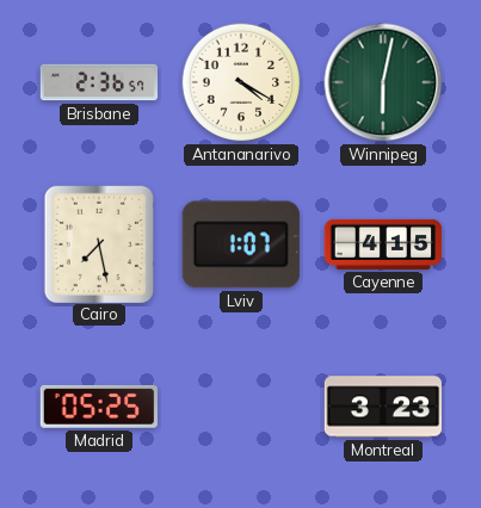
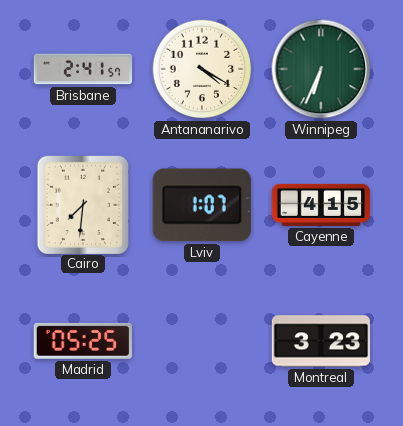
Brisbane: 2:36 -> 2:41
Winnipeg: 6:02 -> 6:34
Cairo: 7:28 -> 7:31
